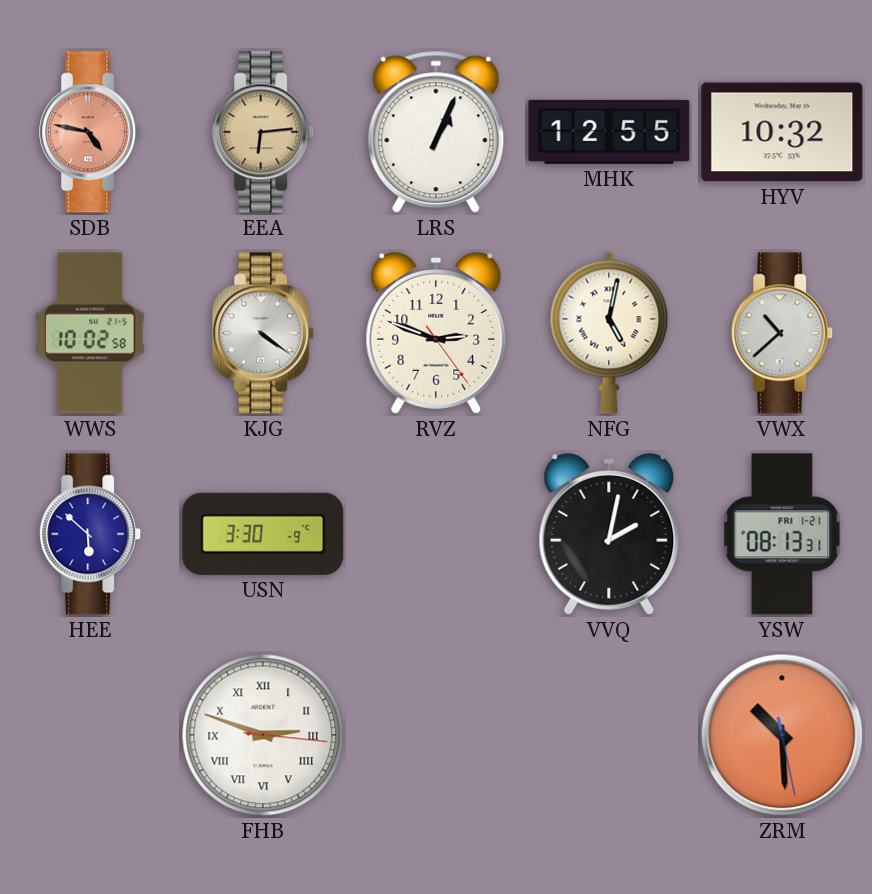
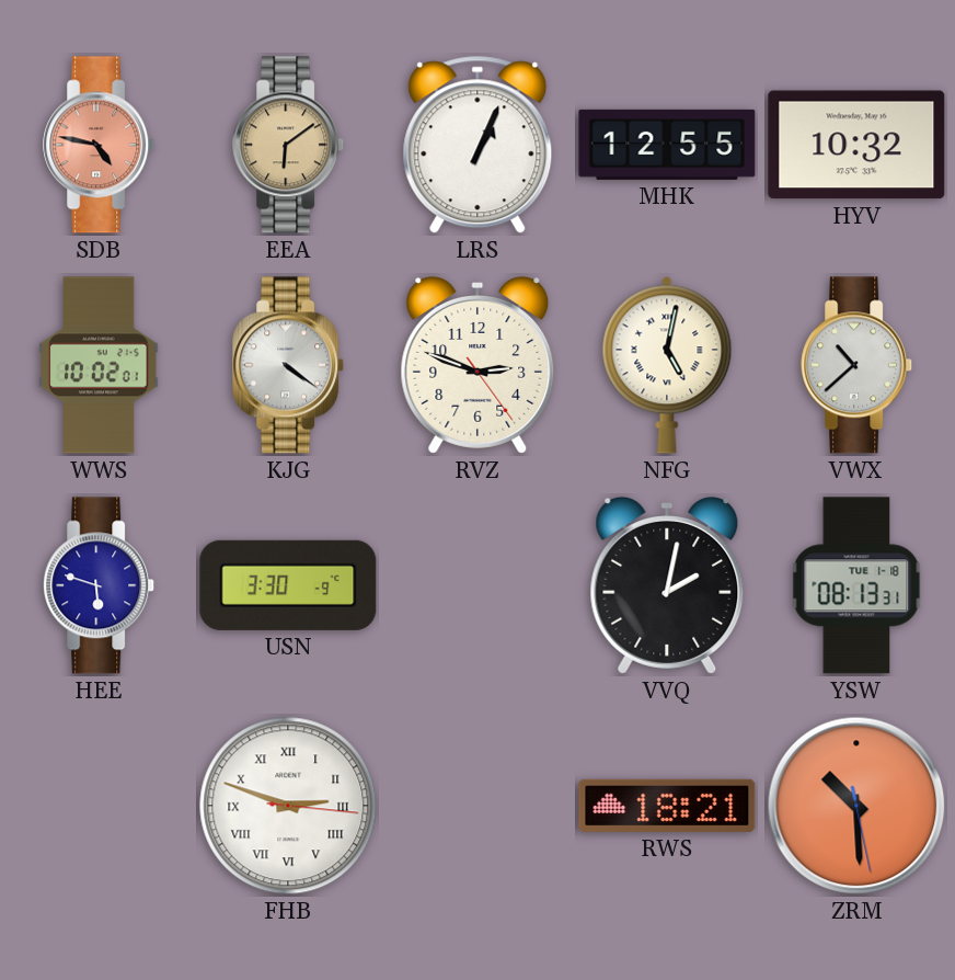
EEA: 6:14 -> 6:09
WWS: 10:02:58 -> 10:02:01
HEE: 5:52 -> 5:48
YSW date: FRI 1-21 -> TUE 1-18
RWS: none -> 18:21
